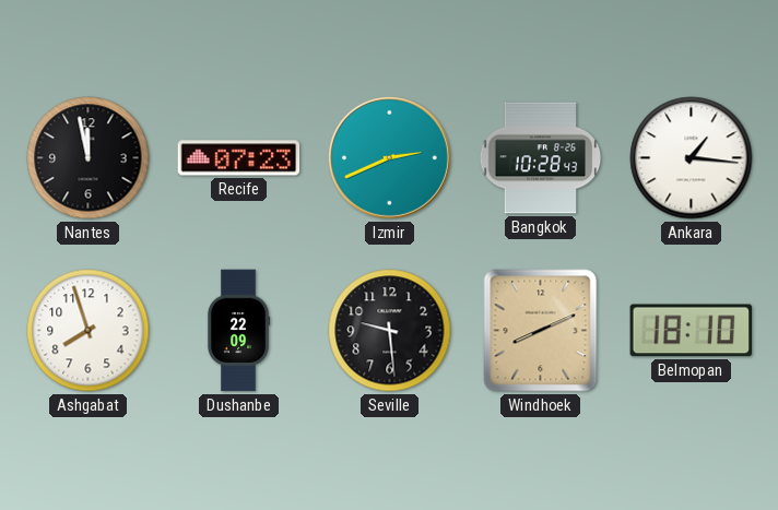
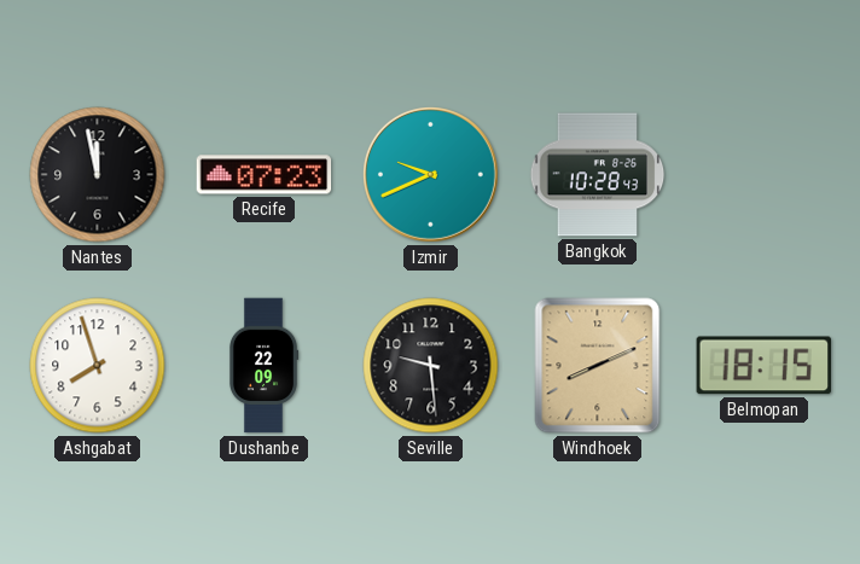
Izmir: 2:41 -> 9:41
Ankara: 1:16 -> none
Belmopan: 18:10 -> 18:15
